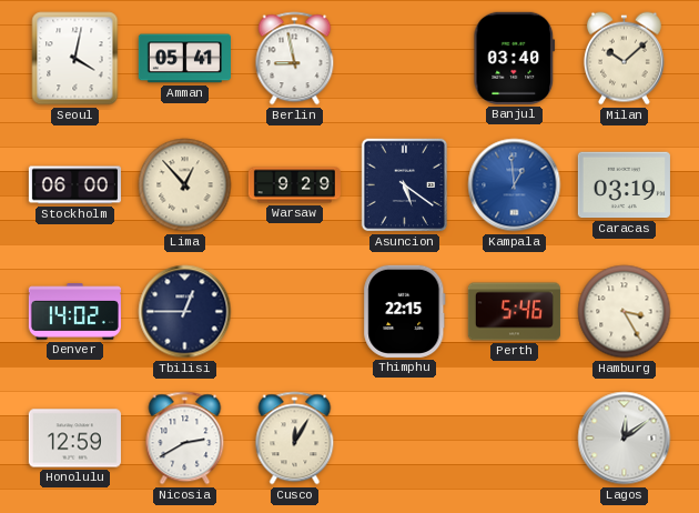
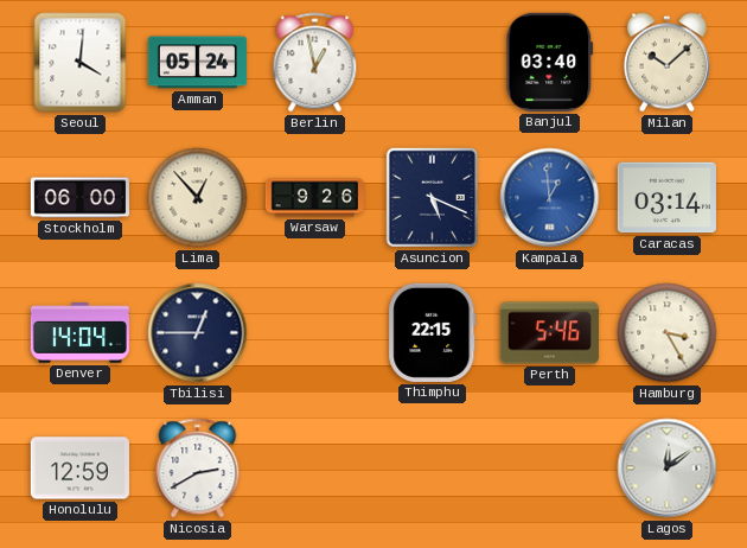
Seoul: 4:02 -> 4:01
Amman: 05:41 -> 05:24
Berlin: 8:58 -> 12:58
Warsaw: 9:29 -> 9:26
Asuncion: 5:21 -> 5:19
Caracas: 03:19 -> 03:14
Denver: 14:02 -> 14:04
Cusco: 12:05 -> none
